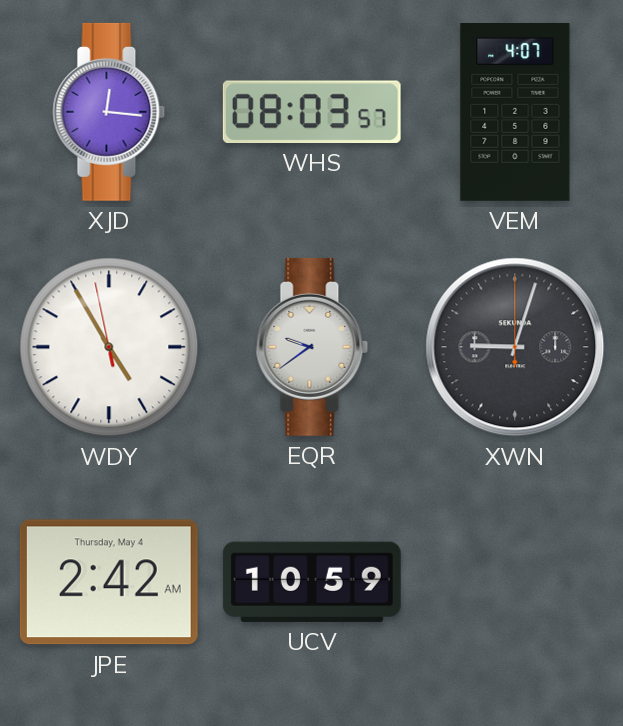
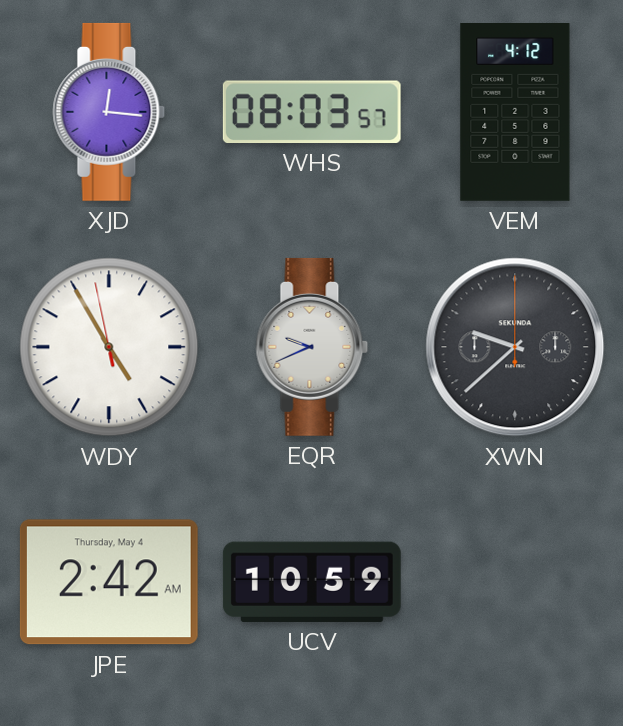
VEM: 4:07 -> 4:12
EQR: 9:39 -> 9:41
XWN: 9:03 -> 9:38
